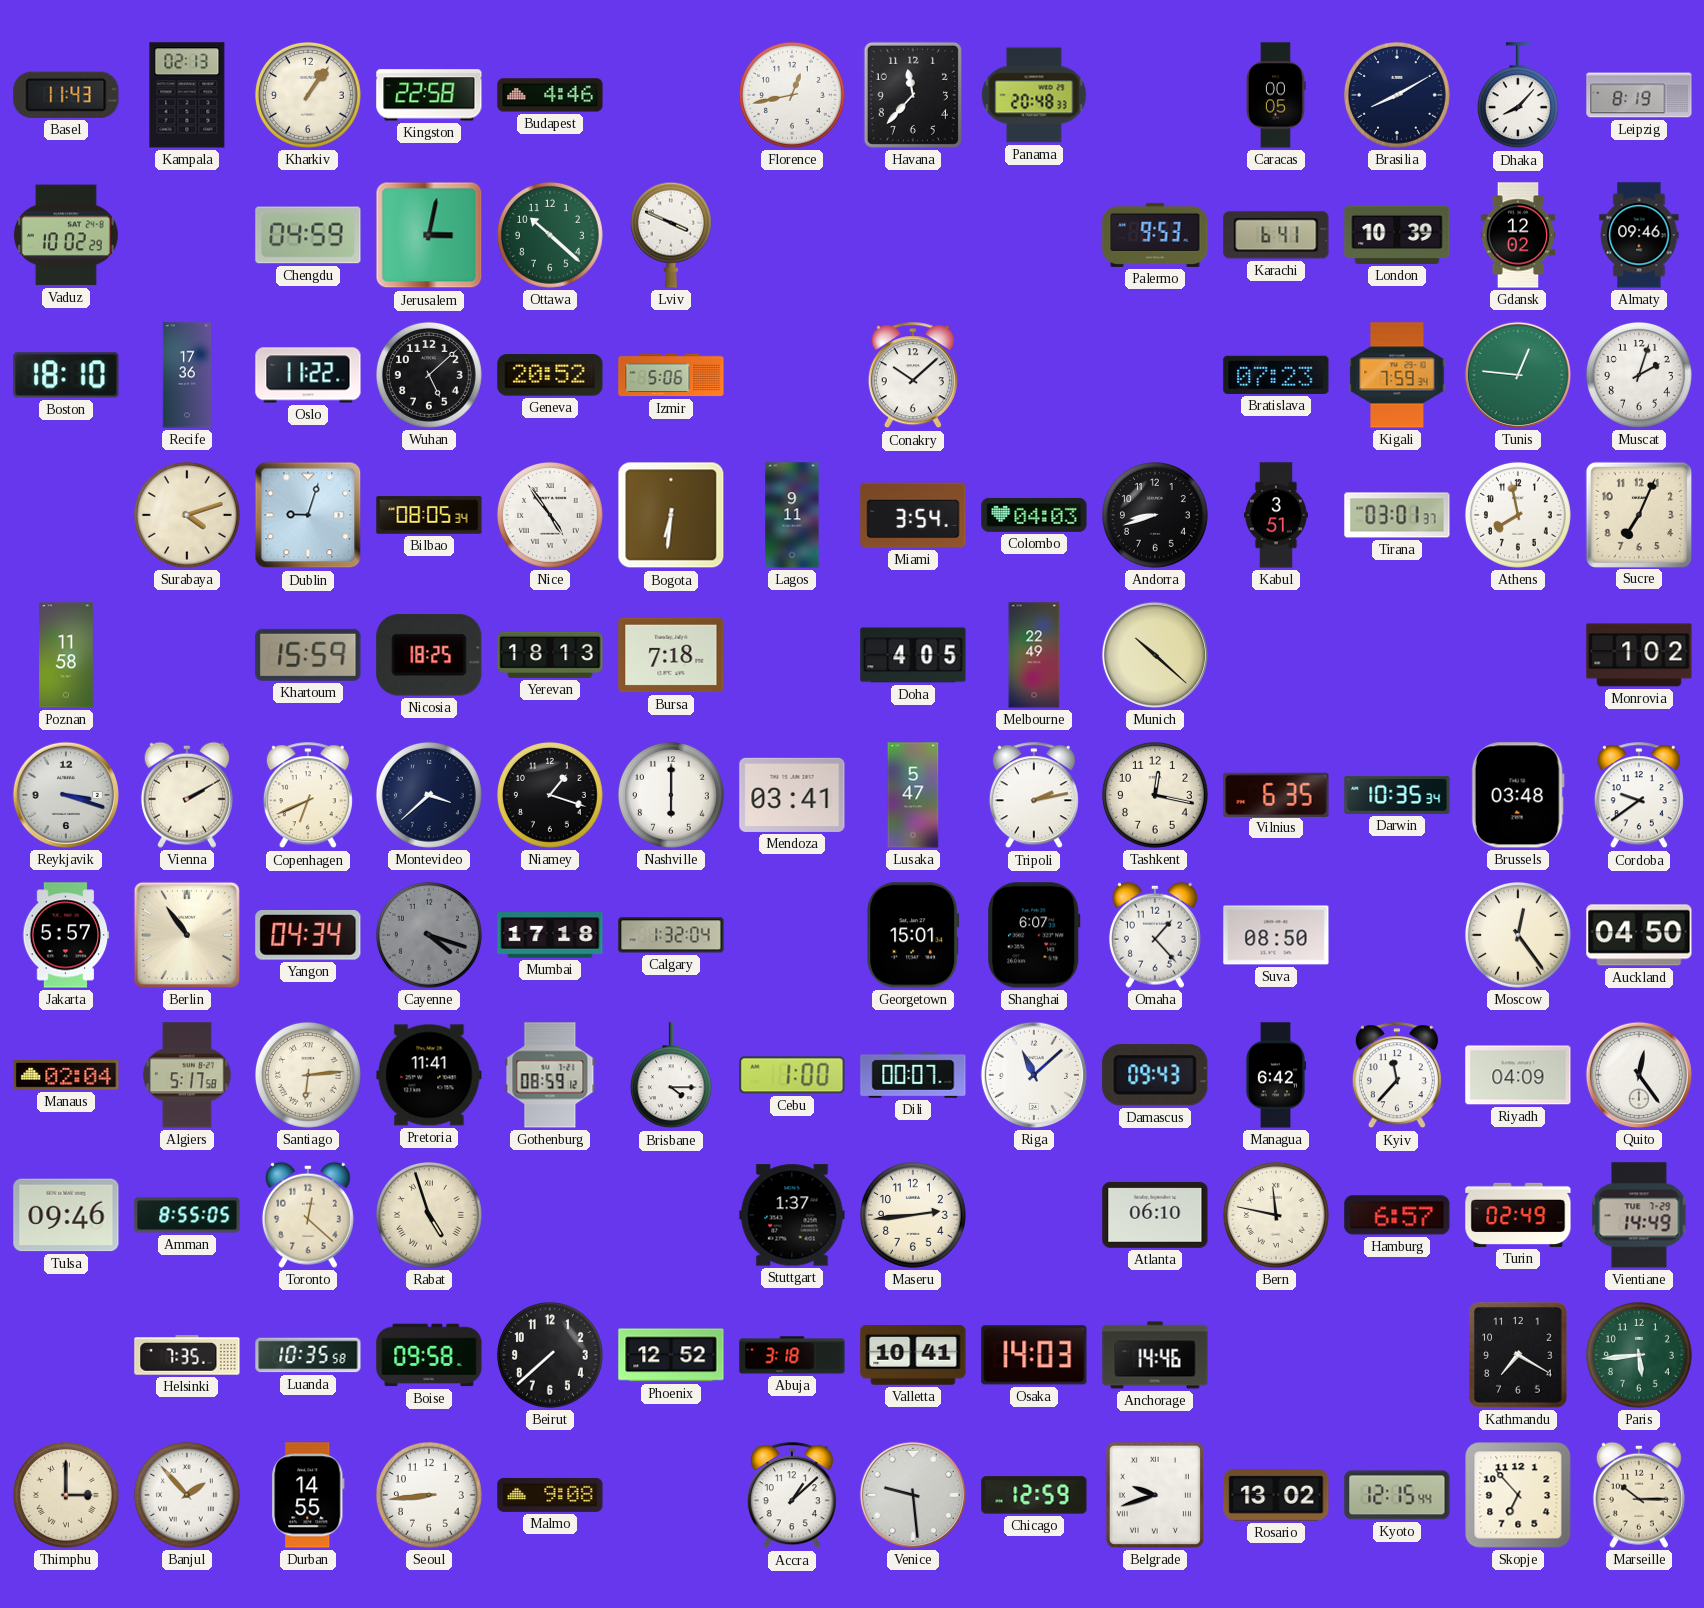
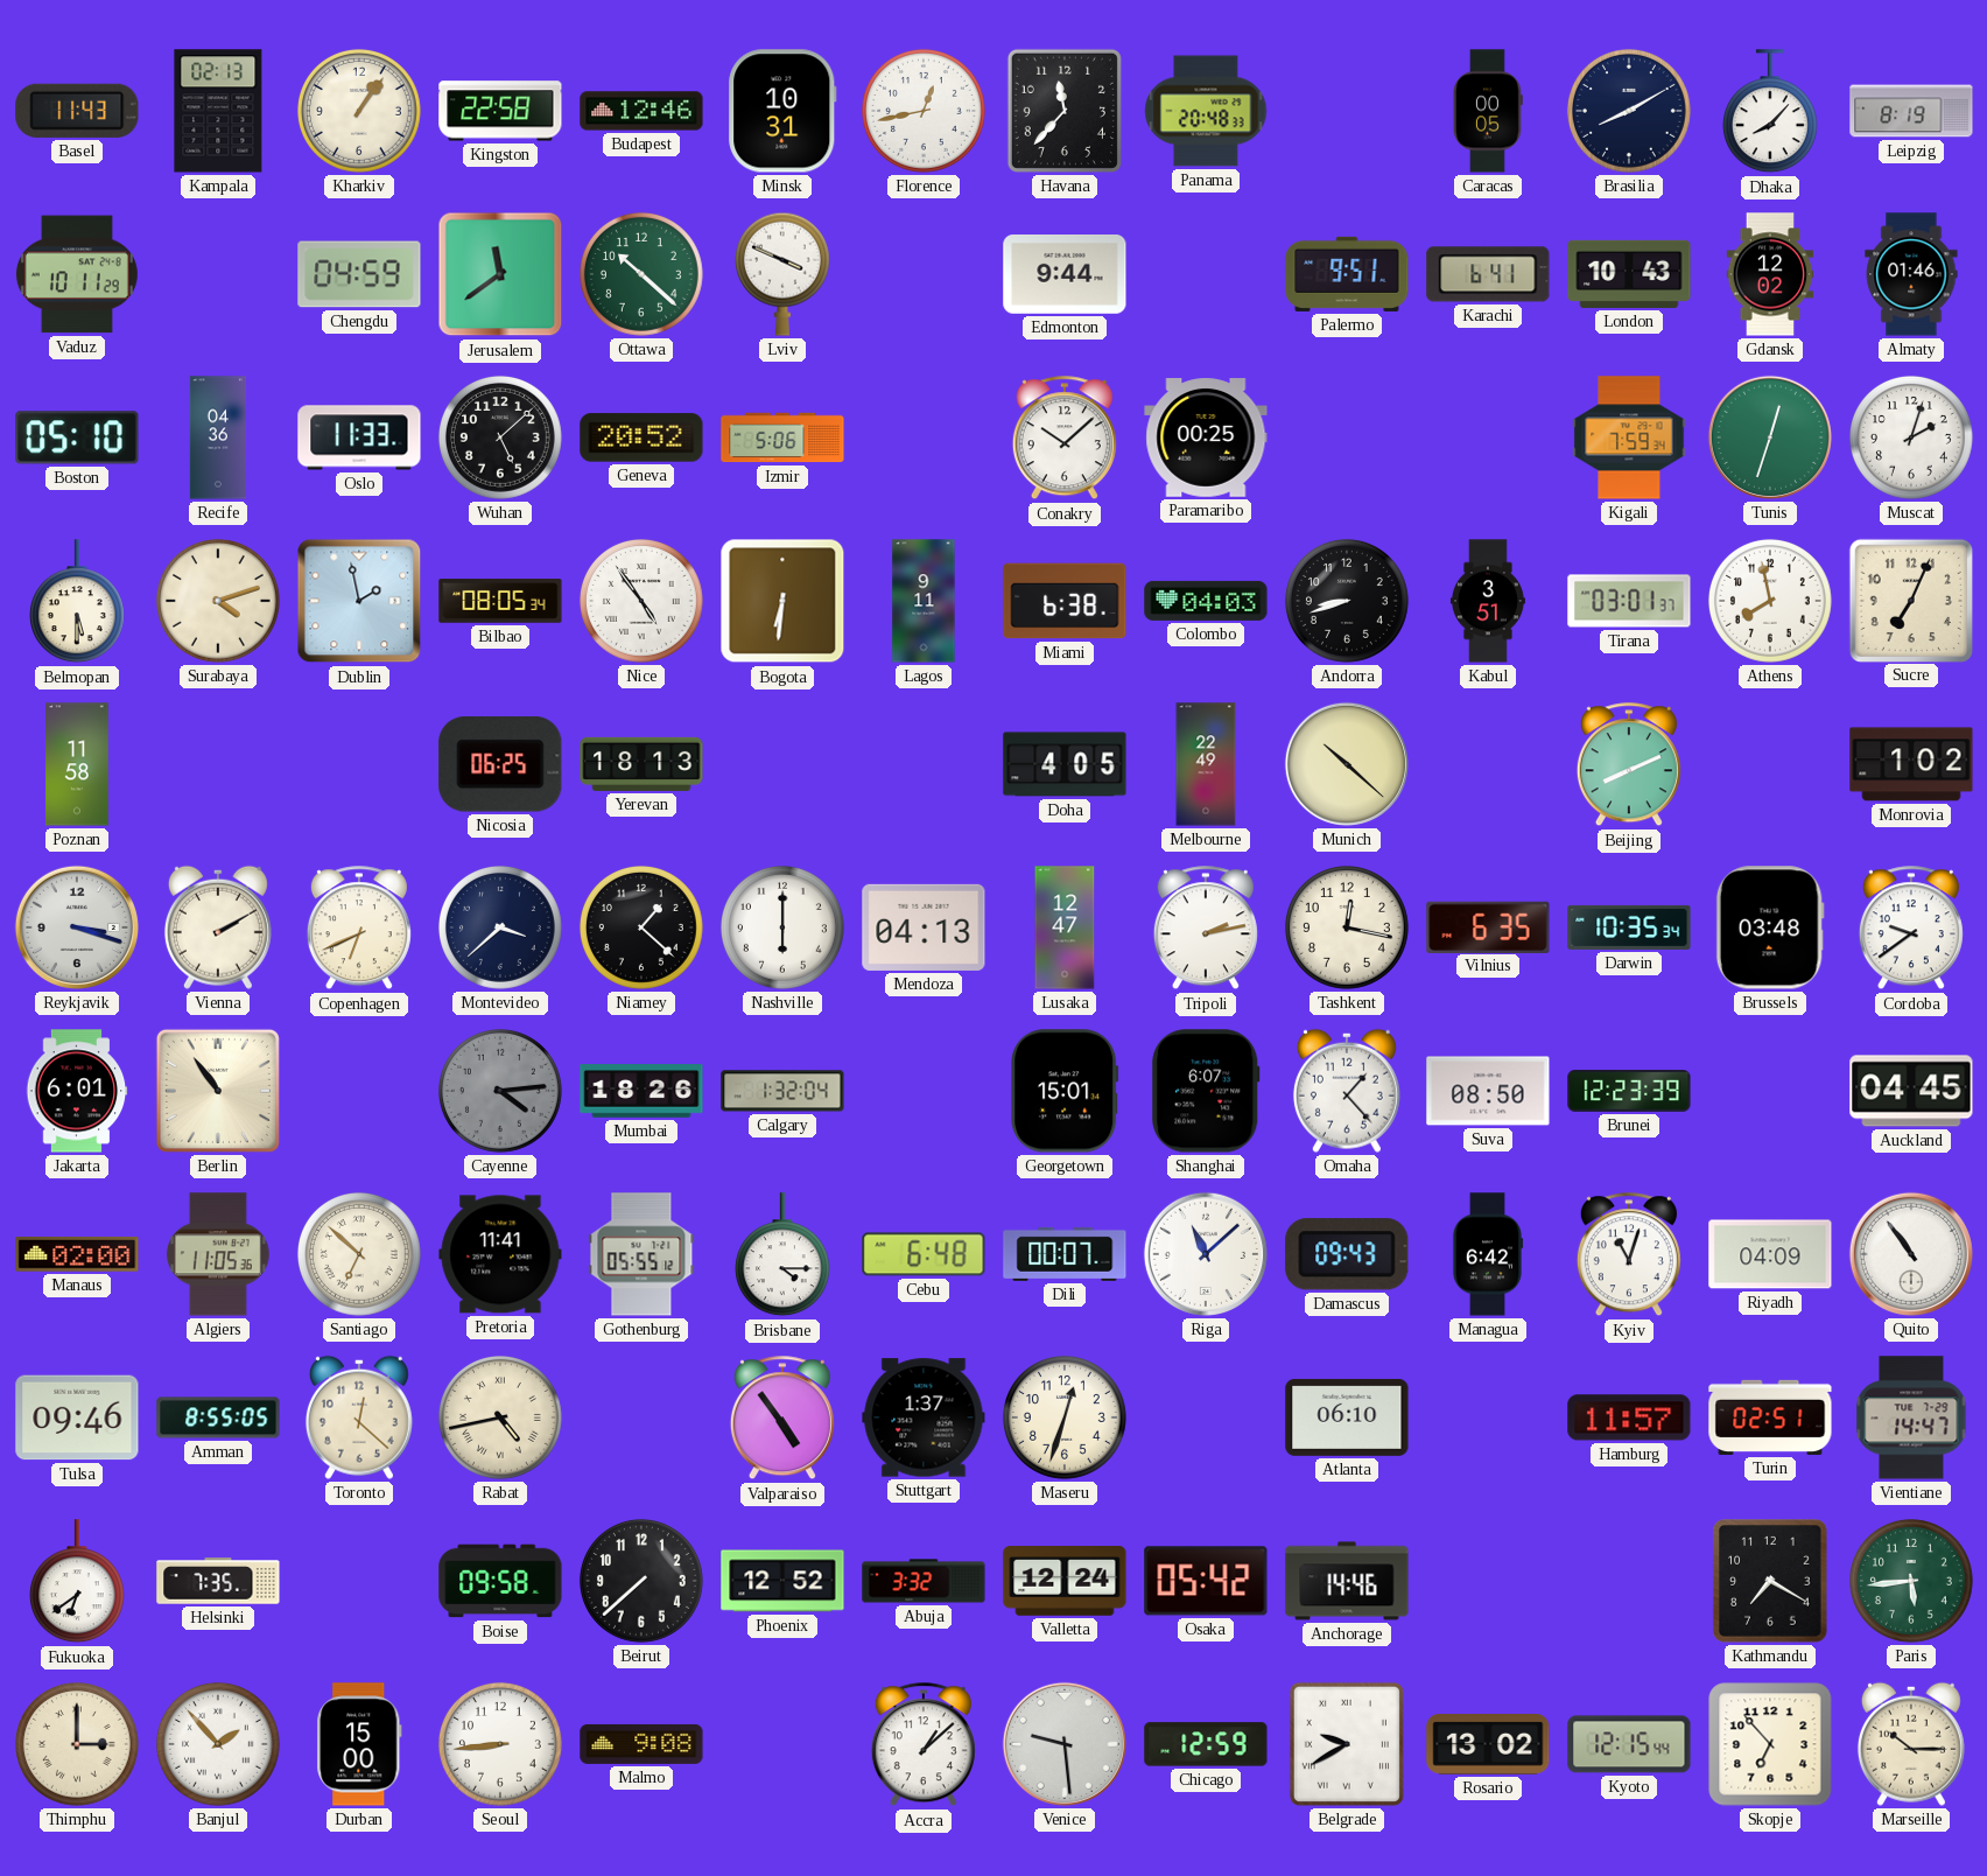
Budapest: 4:46 -> 12:46
Minsk: none -> 10:31
Vaduz: 10:02 -> 10:11
Jerusalem: 3:02 -> 11:39
Edmonton: none -> 9:44
Palermo: 9:53 -> 9:51
London: 10:39 -> 10:43
Almaty: 09:46 -> 01:46
Boston: 18:10 -> 05:10
Recife: 17:36 -> 04:36
Oslo: 11:22 -> 11:33
Paramaribo: none -> 00:25
Bratislava: 07:23 -> none
Tunis: 12:46 -> 12:33
Belmopan: none -> 5:30
Dublin: 9:03 -> 1:58
Miami: 3:54 -> 6:38
Khartoum: 15:59 -> none
Nicosia: 18:25 -> 06:25
Bursa: 7:18 -> none
Beijing: none -> 8:11
Niamey: 1:18 -> 1:22
Mendoza: 03:41 -> 04:13
Lusaka: 5:47 -> 12:47
Jakarta: 5:57 -> 6:01
Yangon: 04:34 -> none
Cayenne: 4:18 -> 4:14
Mumbai: 17:18 -> 18:26
Brunei: none -> 12:23
Moscow: 12:24 -> none
Auckland: 04:50 -> 04:45
Manaus: 02:04 -> 02:00
Algiers: 5:17 -> 11:05
Santiago: 6:14 -> 6:52
Gothenburg: 08:59 -> 05:55
Cebu: 1:00 -> 6:48
Kyiv: 11:37 -> 11:03
Quito: 12:24 -> 10:54
Rabat: 4:57 -> 4:43
Valparaiso: none -> 4:54
Maseru: 2:44 -> 12:33
Bern: 11:47 -> none
Hamburg: 6:57 -> 11:57
Turin: 02:49 -> 02:51
Vientiane: 14:49 -> 14:47
Fukuoka: none -> 6:39
Luanda: 10:35 -> none
Abuja: 3:18 -> 3:32
Valletta: 10:41 -> 12:24
Osaka: 14:03 -> 05:42
Durban: 14:55 -> 15:00
Belgrade: 9:42 -> 9:40
